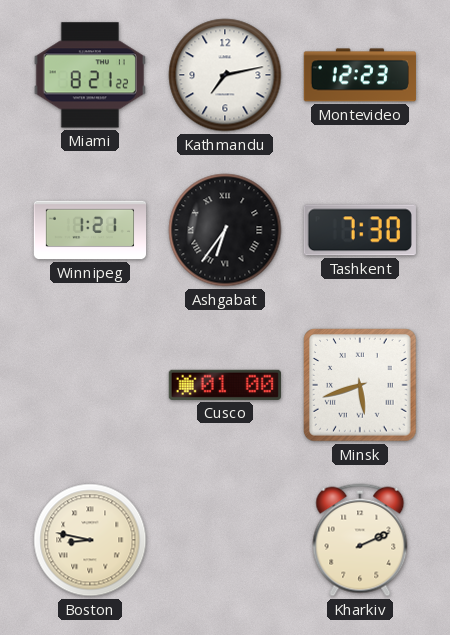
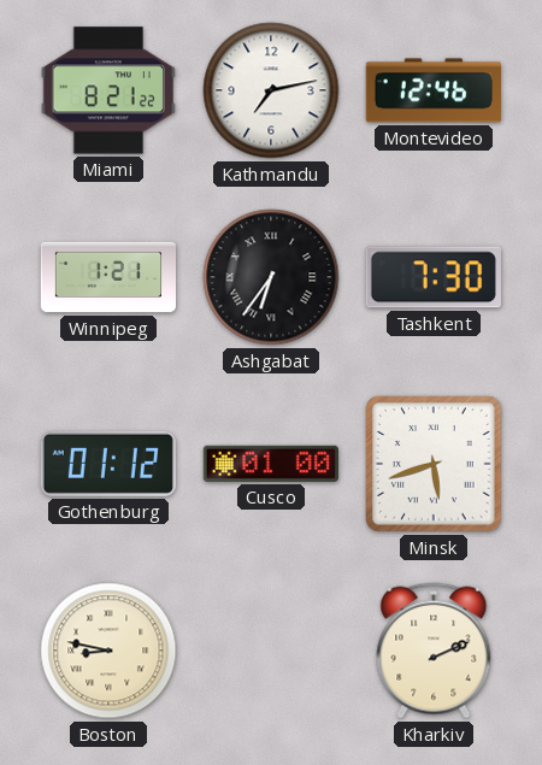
Montevideo: 12:23 -> 12:46
Gothenburg: none -> 01:12
